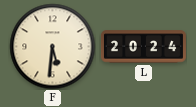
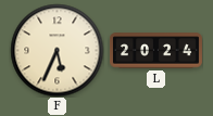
F: 5:31 -> 5:34
